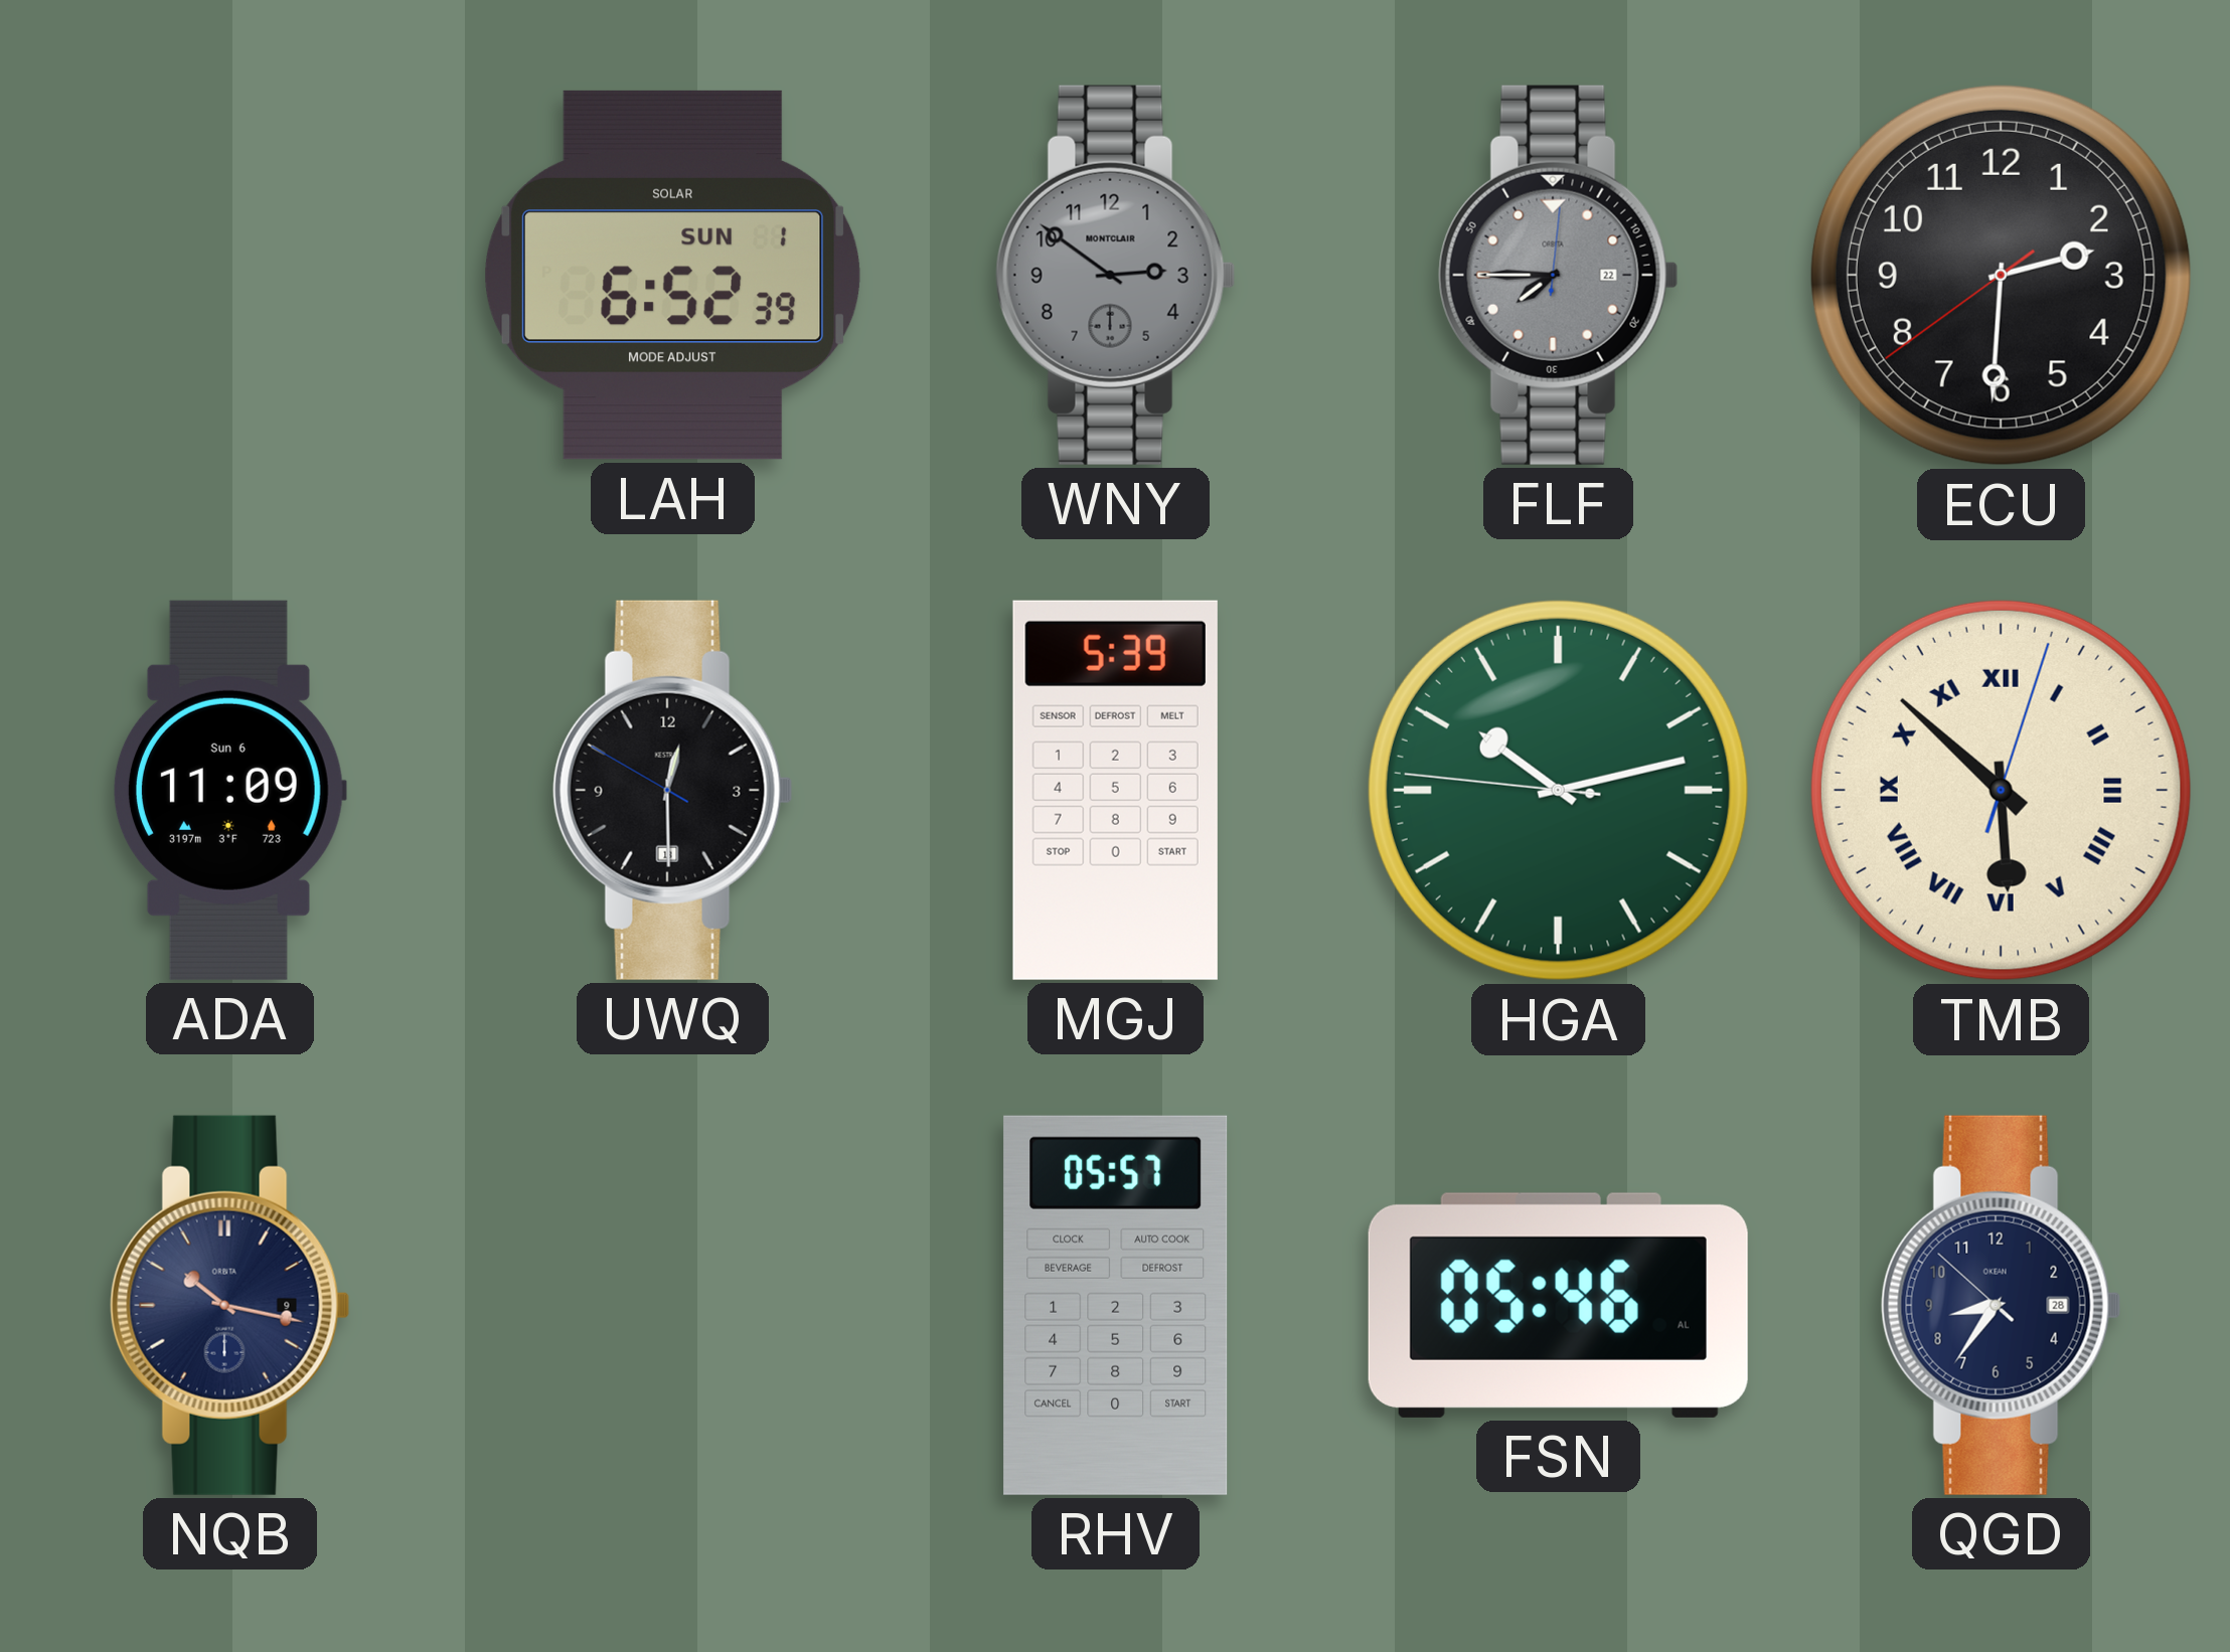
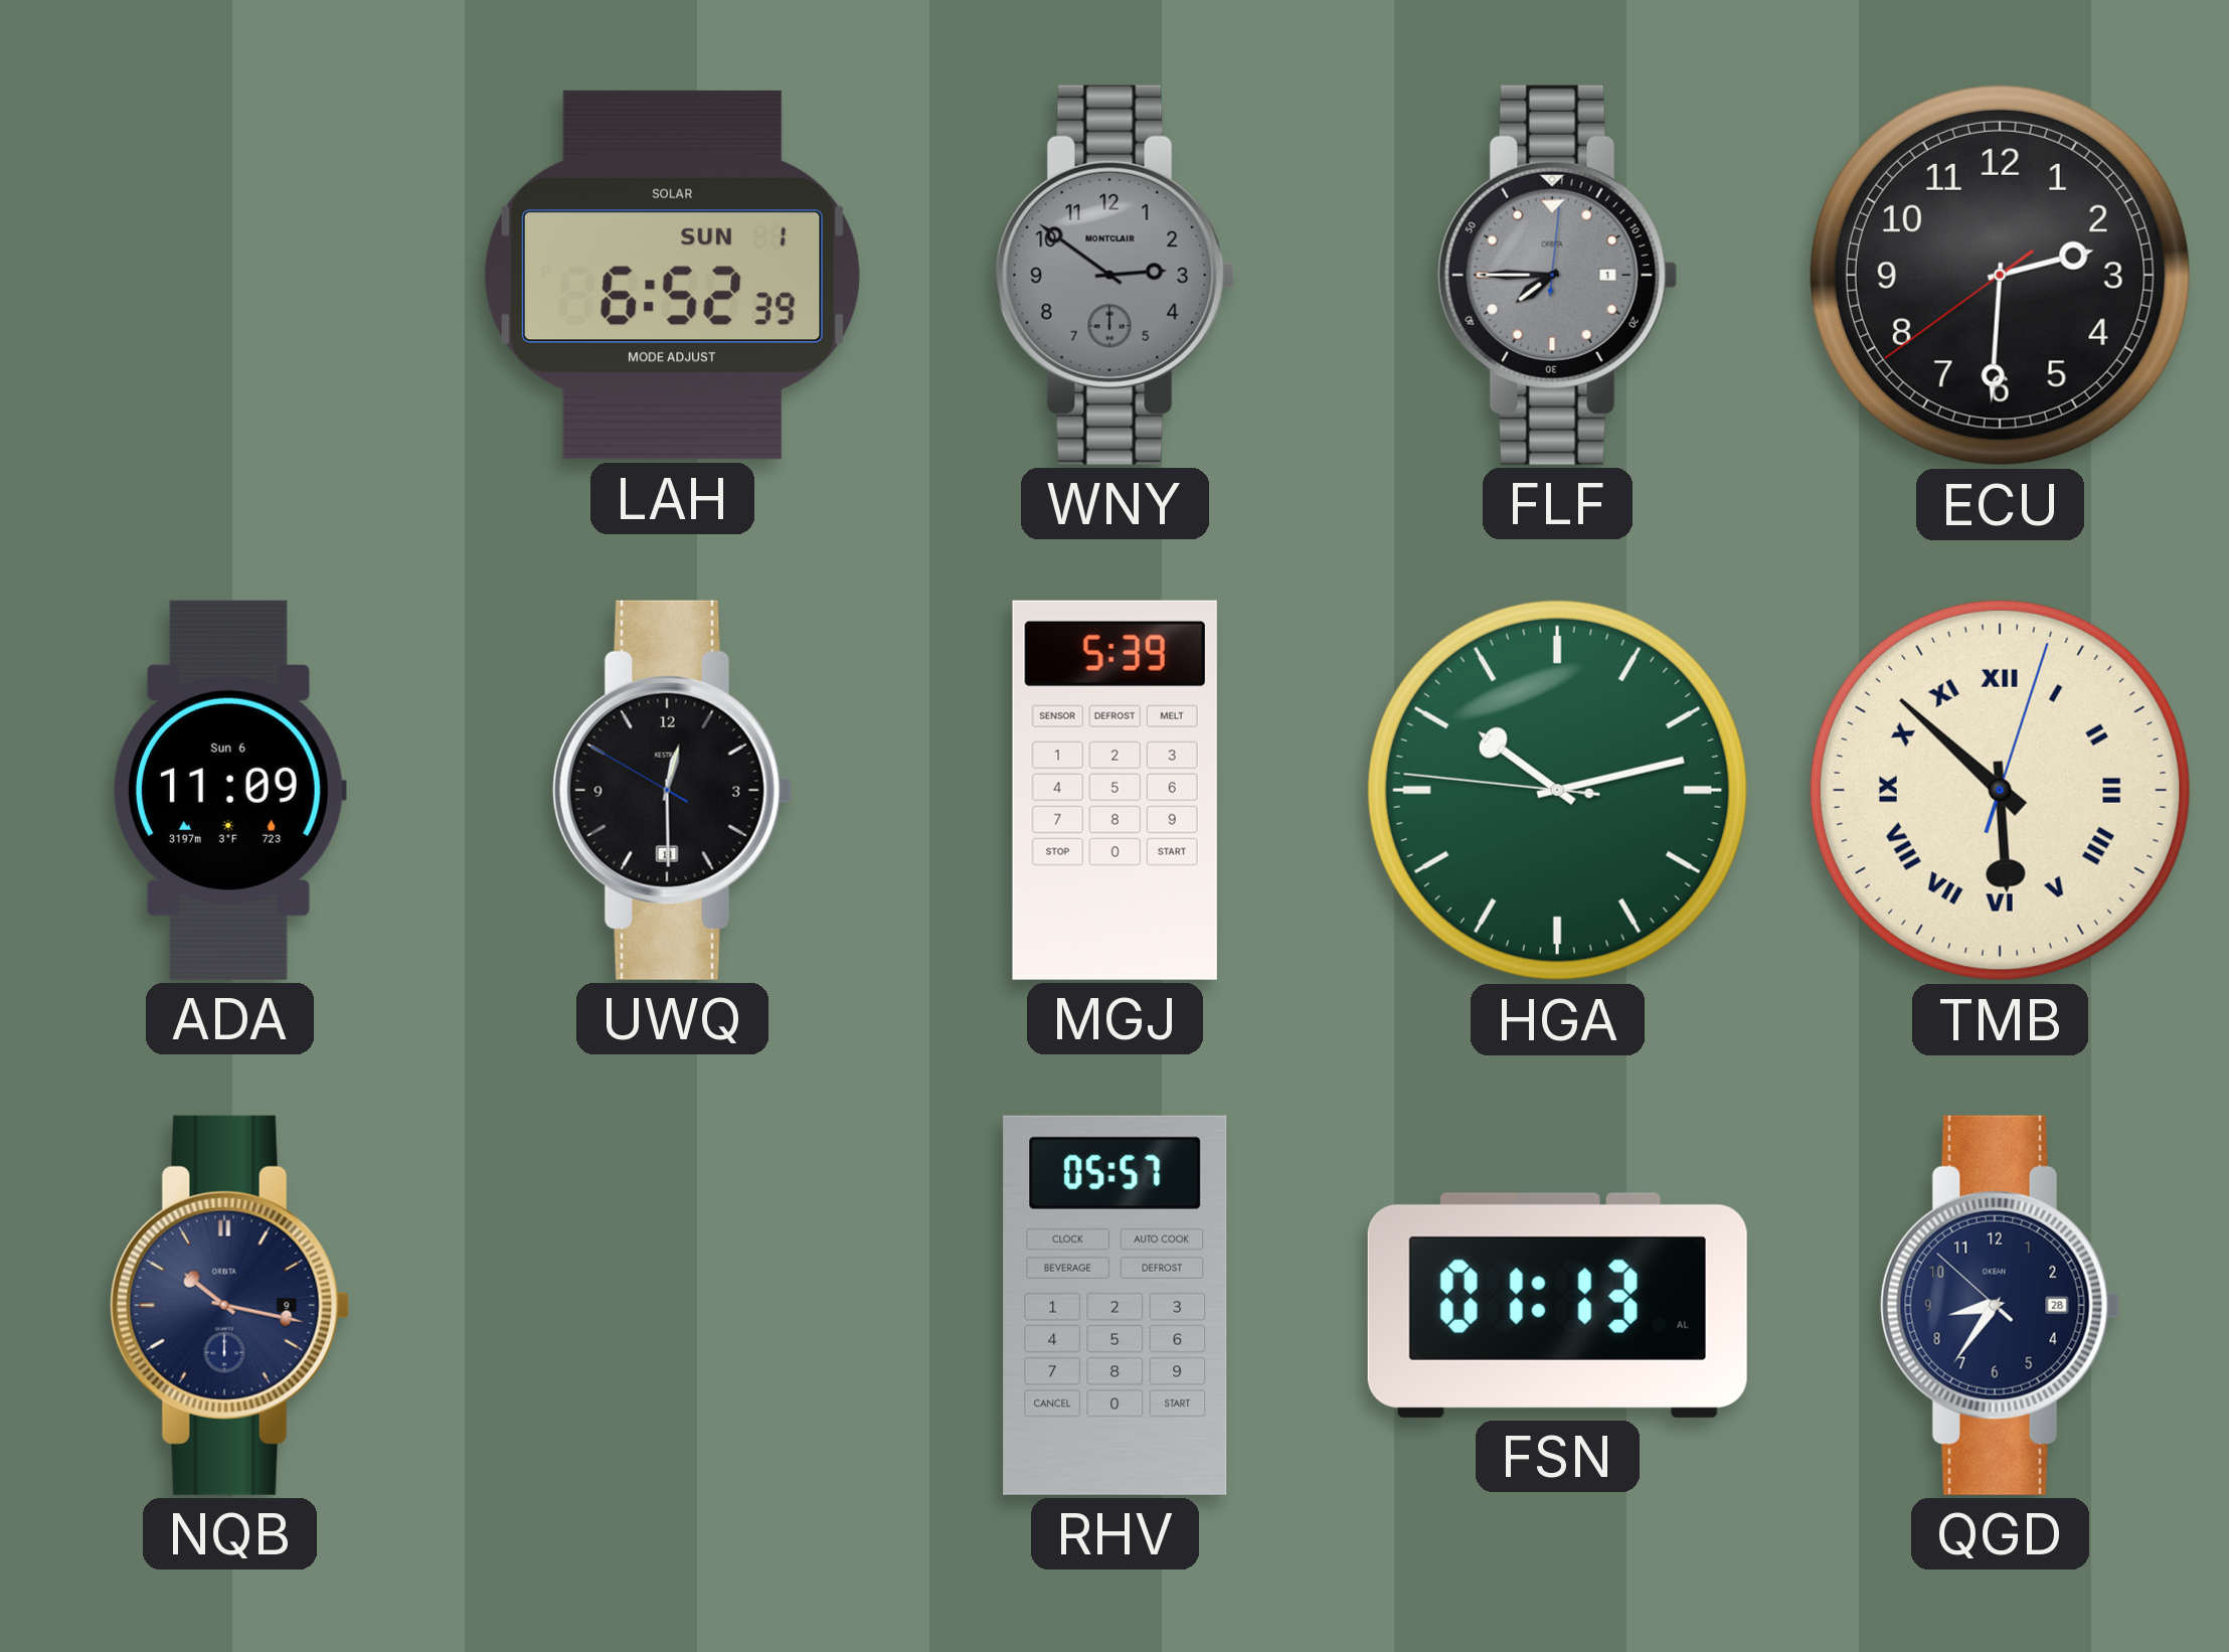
FLF date: 22 -> 1
FSN: 05:46 -> 01:13
